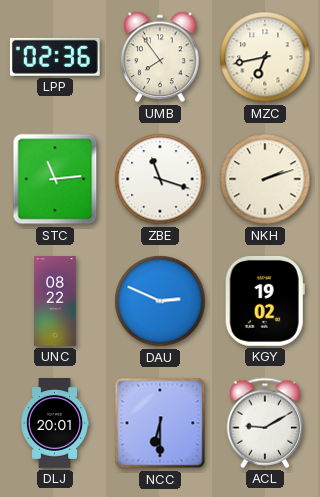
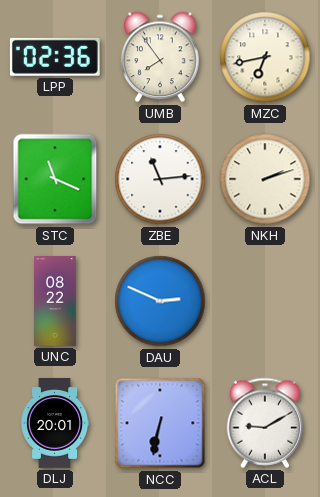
STC: 11:14 -> 11:19
ZBE: 11:18 -> 11:14
KGY: 19:02 -> none
NCC: 6:30 -> 6:32
